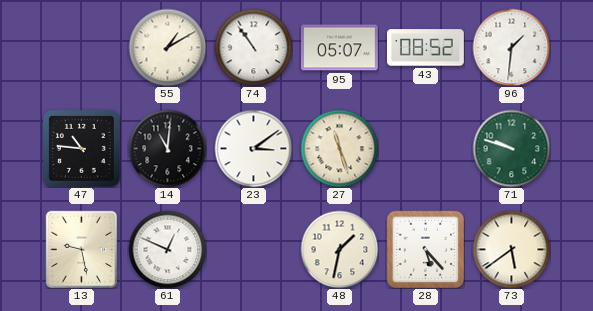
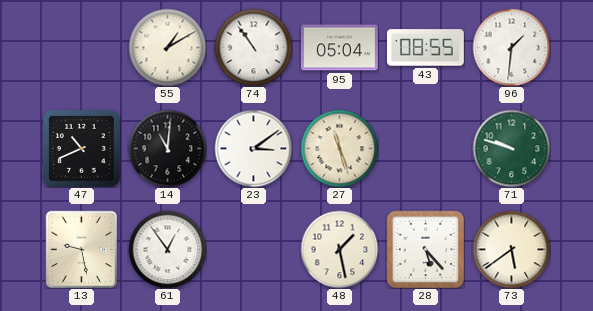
95: 05:07 -> 05:04
43: 08:52 -> 08:55
47: 10:46 -> 10:41
61: 12:49 -> 12:54
48: 1:32 -> 1:28
